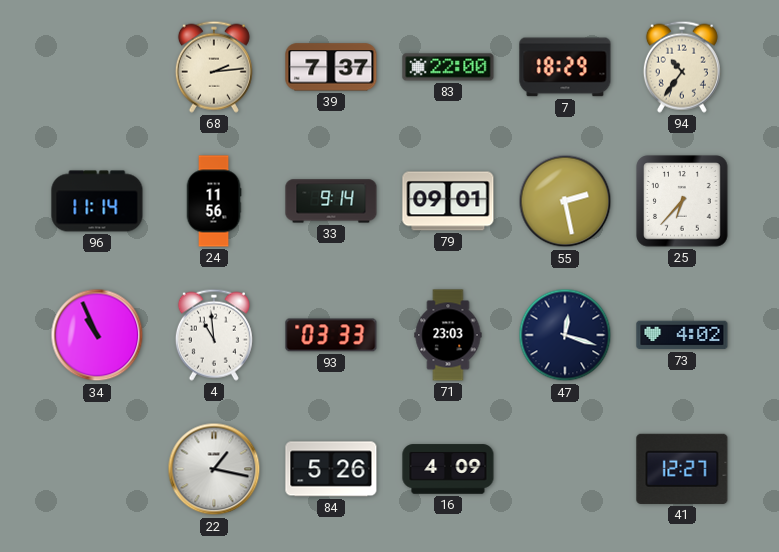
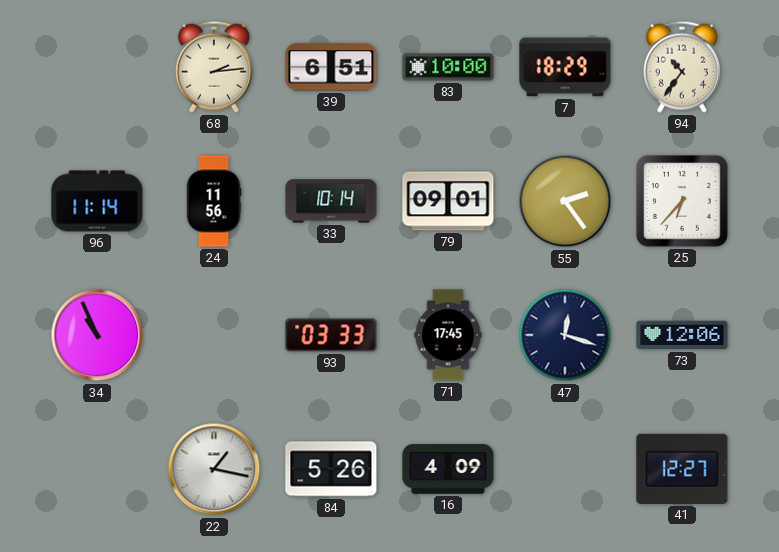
39: 7:37 -> 6:51
83: 22:00 -> 10:00
33: 9:14 -> 10:14
55: 2:28 -> 2:24
4: 10:59 -> none
71: 23:03 -> 17:45
73: 4:02 -> 12:06
